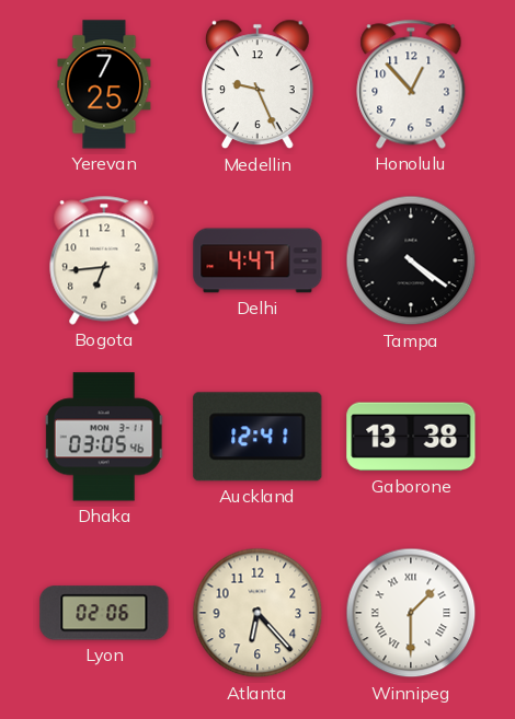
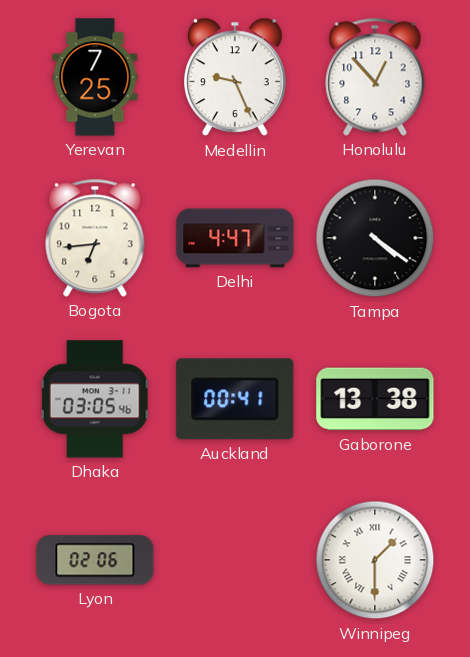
Auckland: 12:41 -> 00:41
Atlanta: 6:23 -> none
